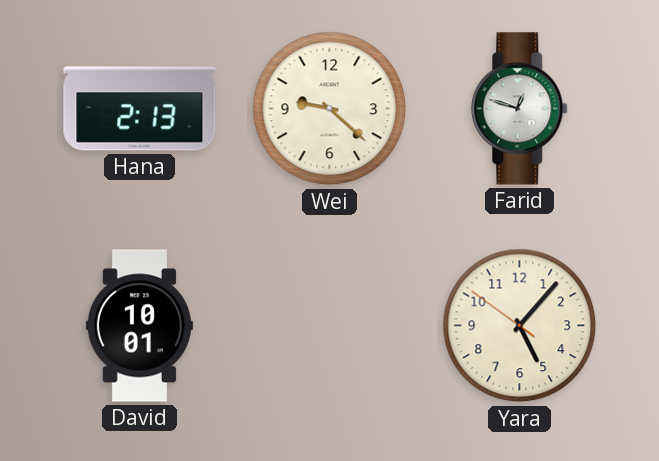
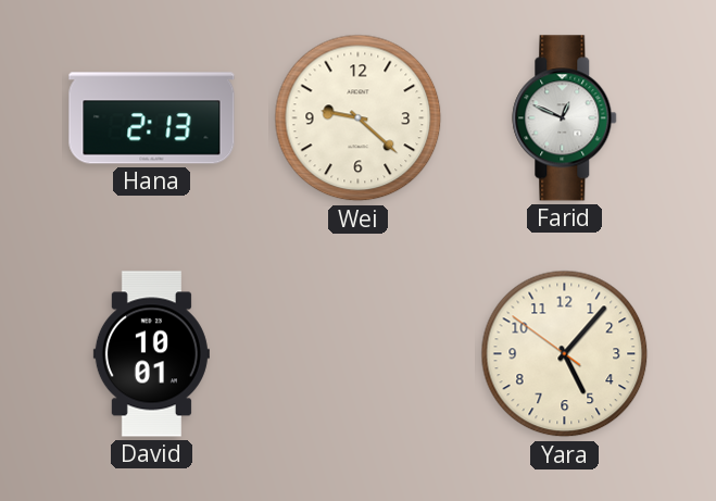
Farid: 12:48 -> 12:49
